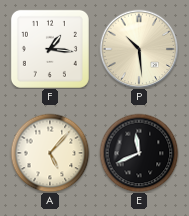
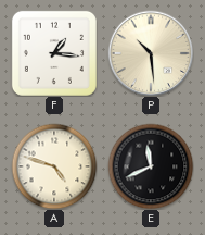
A: 5:07 -> 4:48
